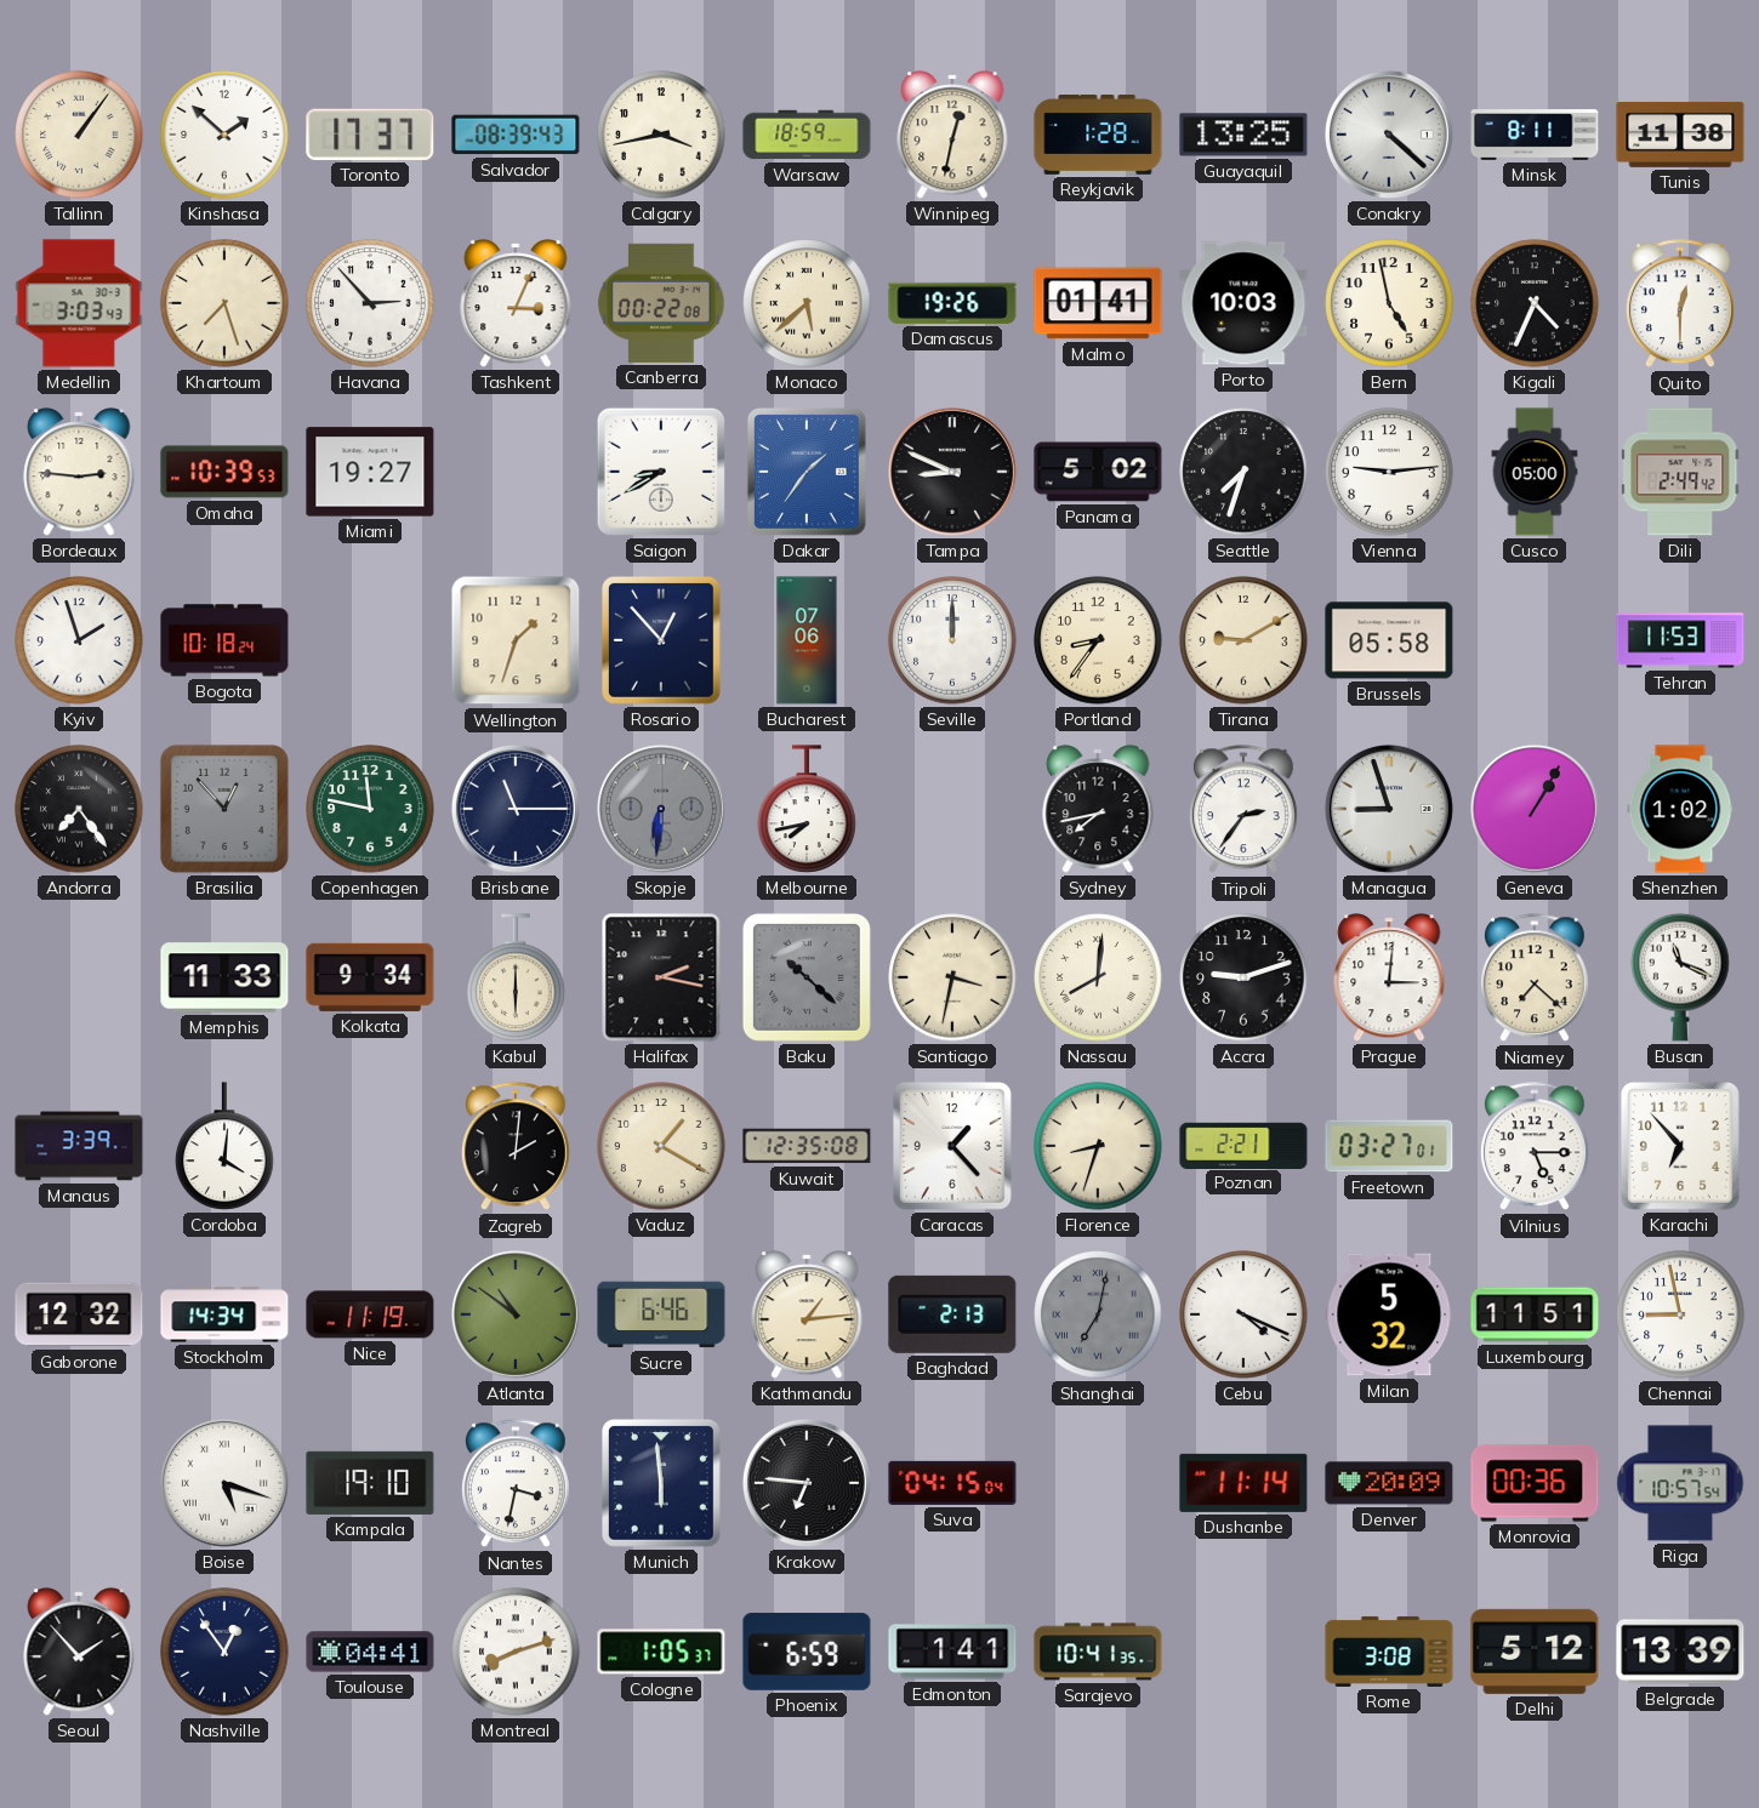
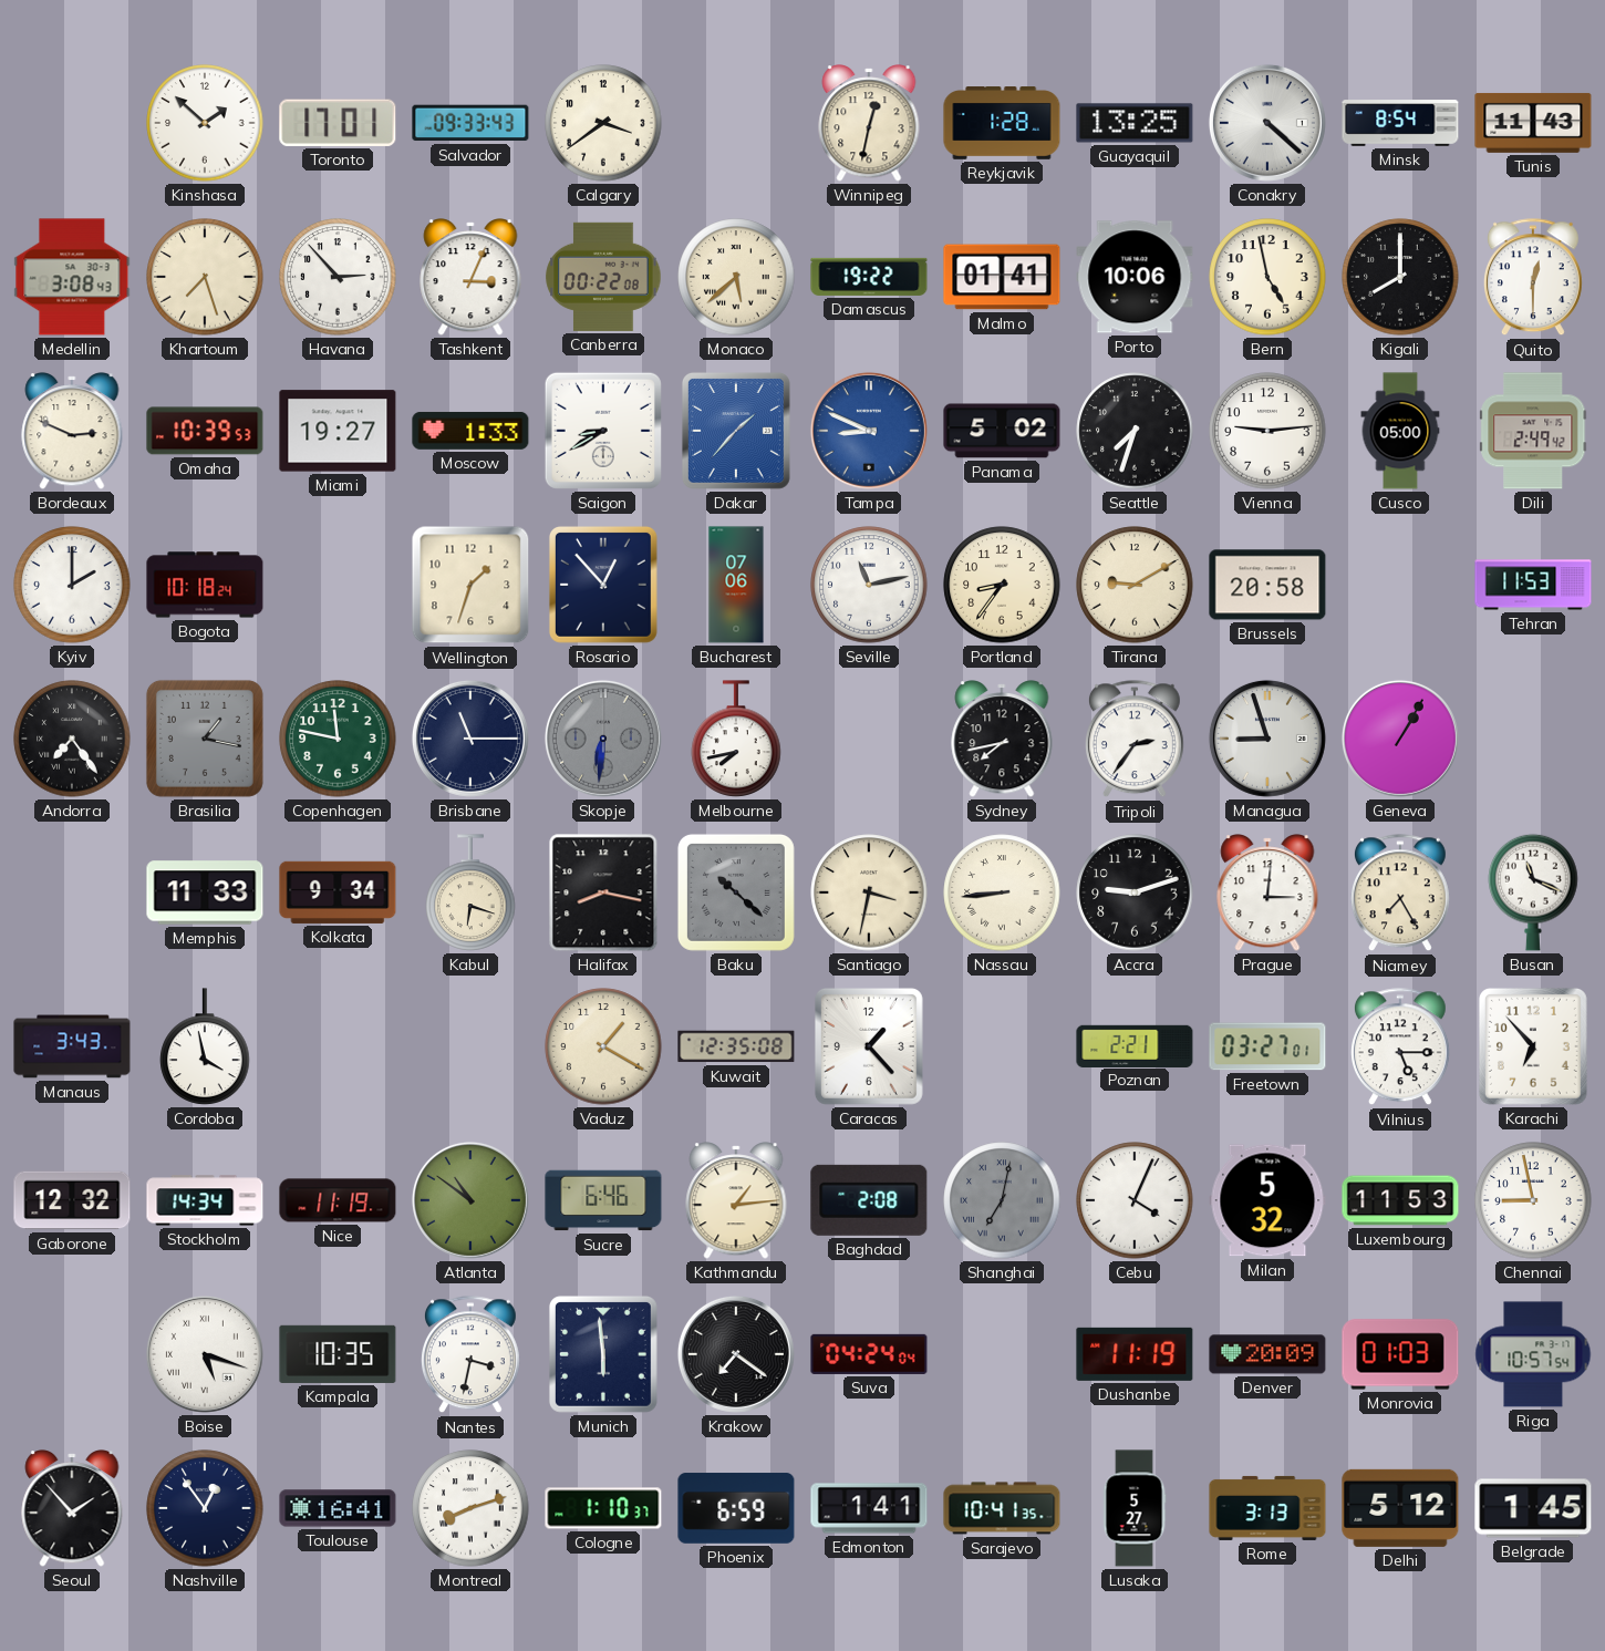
Tallinn: 1:06 -> none
Toronto: 17:37 -> 17:01
Salvador: 08:39 -> 09:33
Calgary: 3:43 -> 3:39
Warsaw: 18:59 -> none
Minsk: 8:11 -> 8:54
Tunis: 11:38 -> 11:43
Medellin: 3:03 -> 3:08
Damascus: 19:26 -> 19:22
Porto: 10:03 -> 10:06
Kigali: 4:34 -> 8:00
Bordeaux: 2:46 -> 2:49
Moscow: none -> 1:33
Dakar: 1:36 -> 1:37
Tampa dial: black -> blue
Kyiv: 1:57 -> 2:00
Seville: 12:00 -> 11:13
Brussels: 05:58 -> 20:58
Brasilia: 12:53 -> 1:17
Shenzhen: 1:02 -> none
Kabul: 6:00 -> 6:18
Halifax: 2:17 -> 8:17
Nassau: 8:01 -> 8:44
Niamey: 7:22 -> 7:25
Manaus: 3:39 -> 3:43
Cordoba: 4:01 -> 3:58
Zagreb: 2:01 -> none
Florence: 8:33 -> none
Baghdad: 2:13 -> 2:08
Cebu: 4:19 -> 4:04
Luxembourg: 11:51 -> 11:53
Kampala: 19:10 -> 10:35
Krakow: 6:46 -> 7:21
Suva: 04:15 -> 04:24
Dushanbe: 11:14 -> 11:19
Monrovia: 00:36 -> 01:03
Toulouse: 04:41 -> 16:41
Cologne: 1:05 -> 1:10
Lusaka: none -> 5:27
Rome: 3:08 -> 3:13
Belgrade: 13:39 -> 1:45
